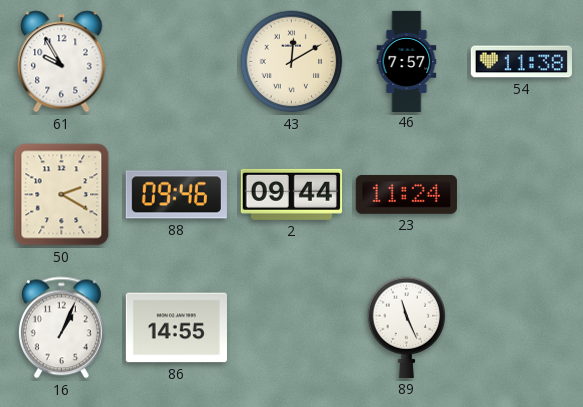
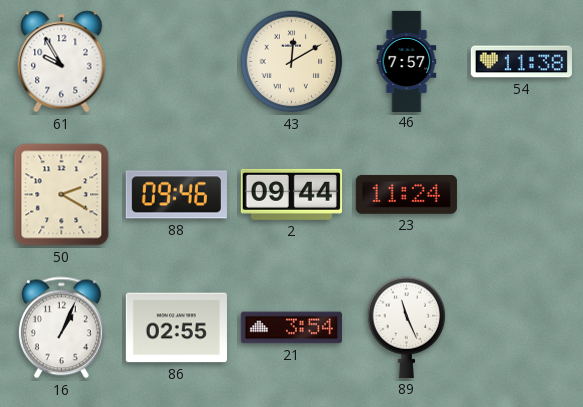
86: 14:55 -> 02:55
21: none -> 3:54
